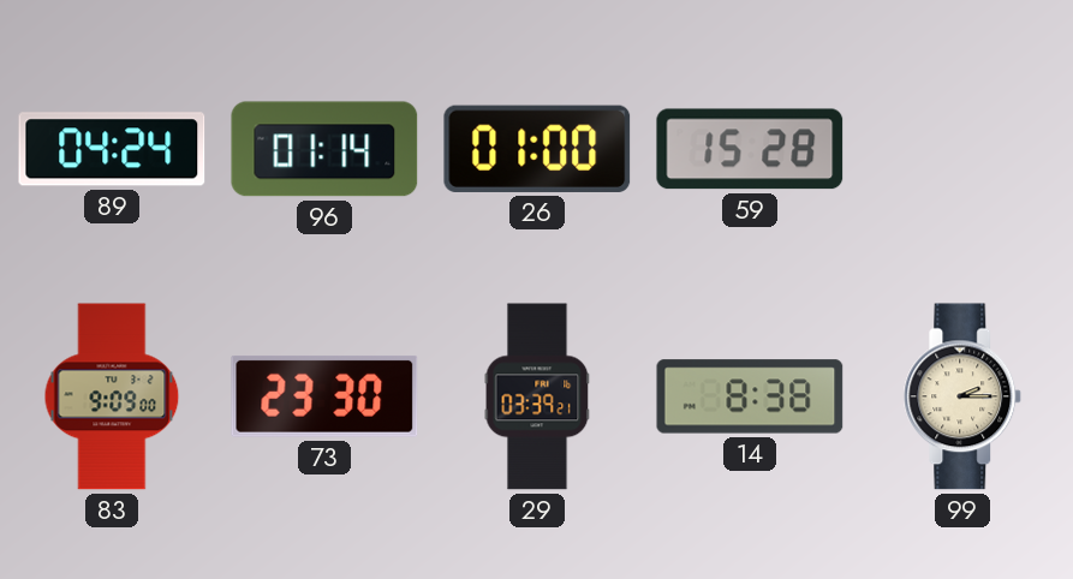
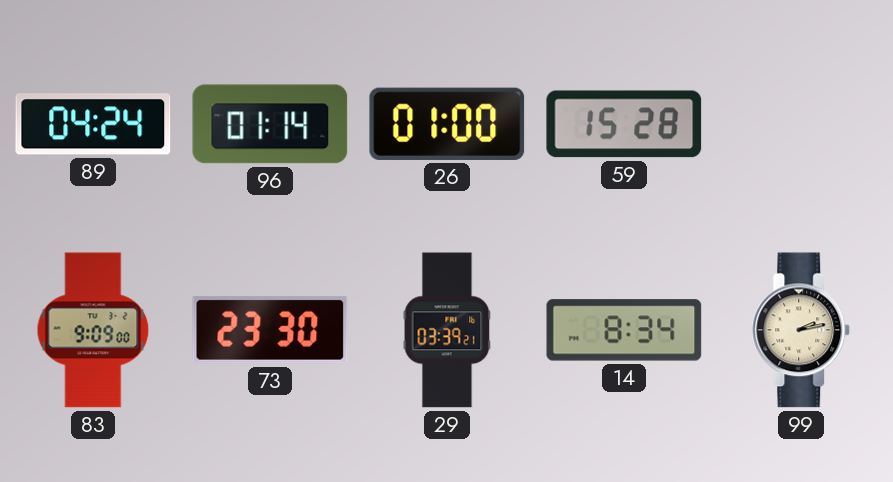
14: 8:38 -> 8:34
99: 2:15 -> 2:13
